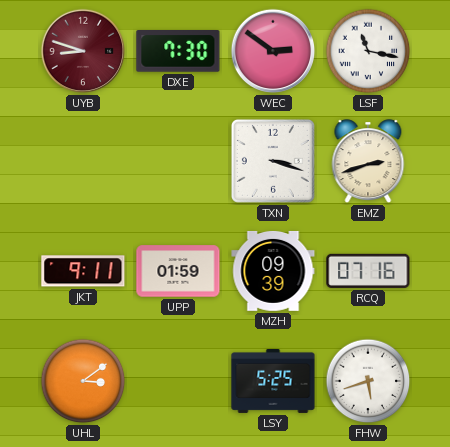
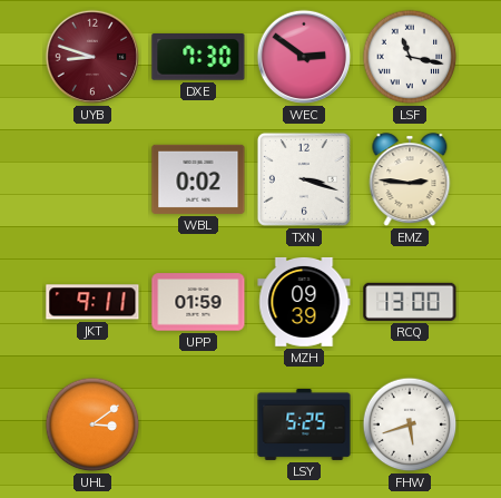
WBL: none -> 0:02
EMZ: 2:42 -> 2:46
RCQ: 07:16 -> 13:00
